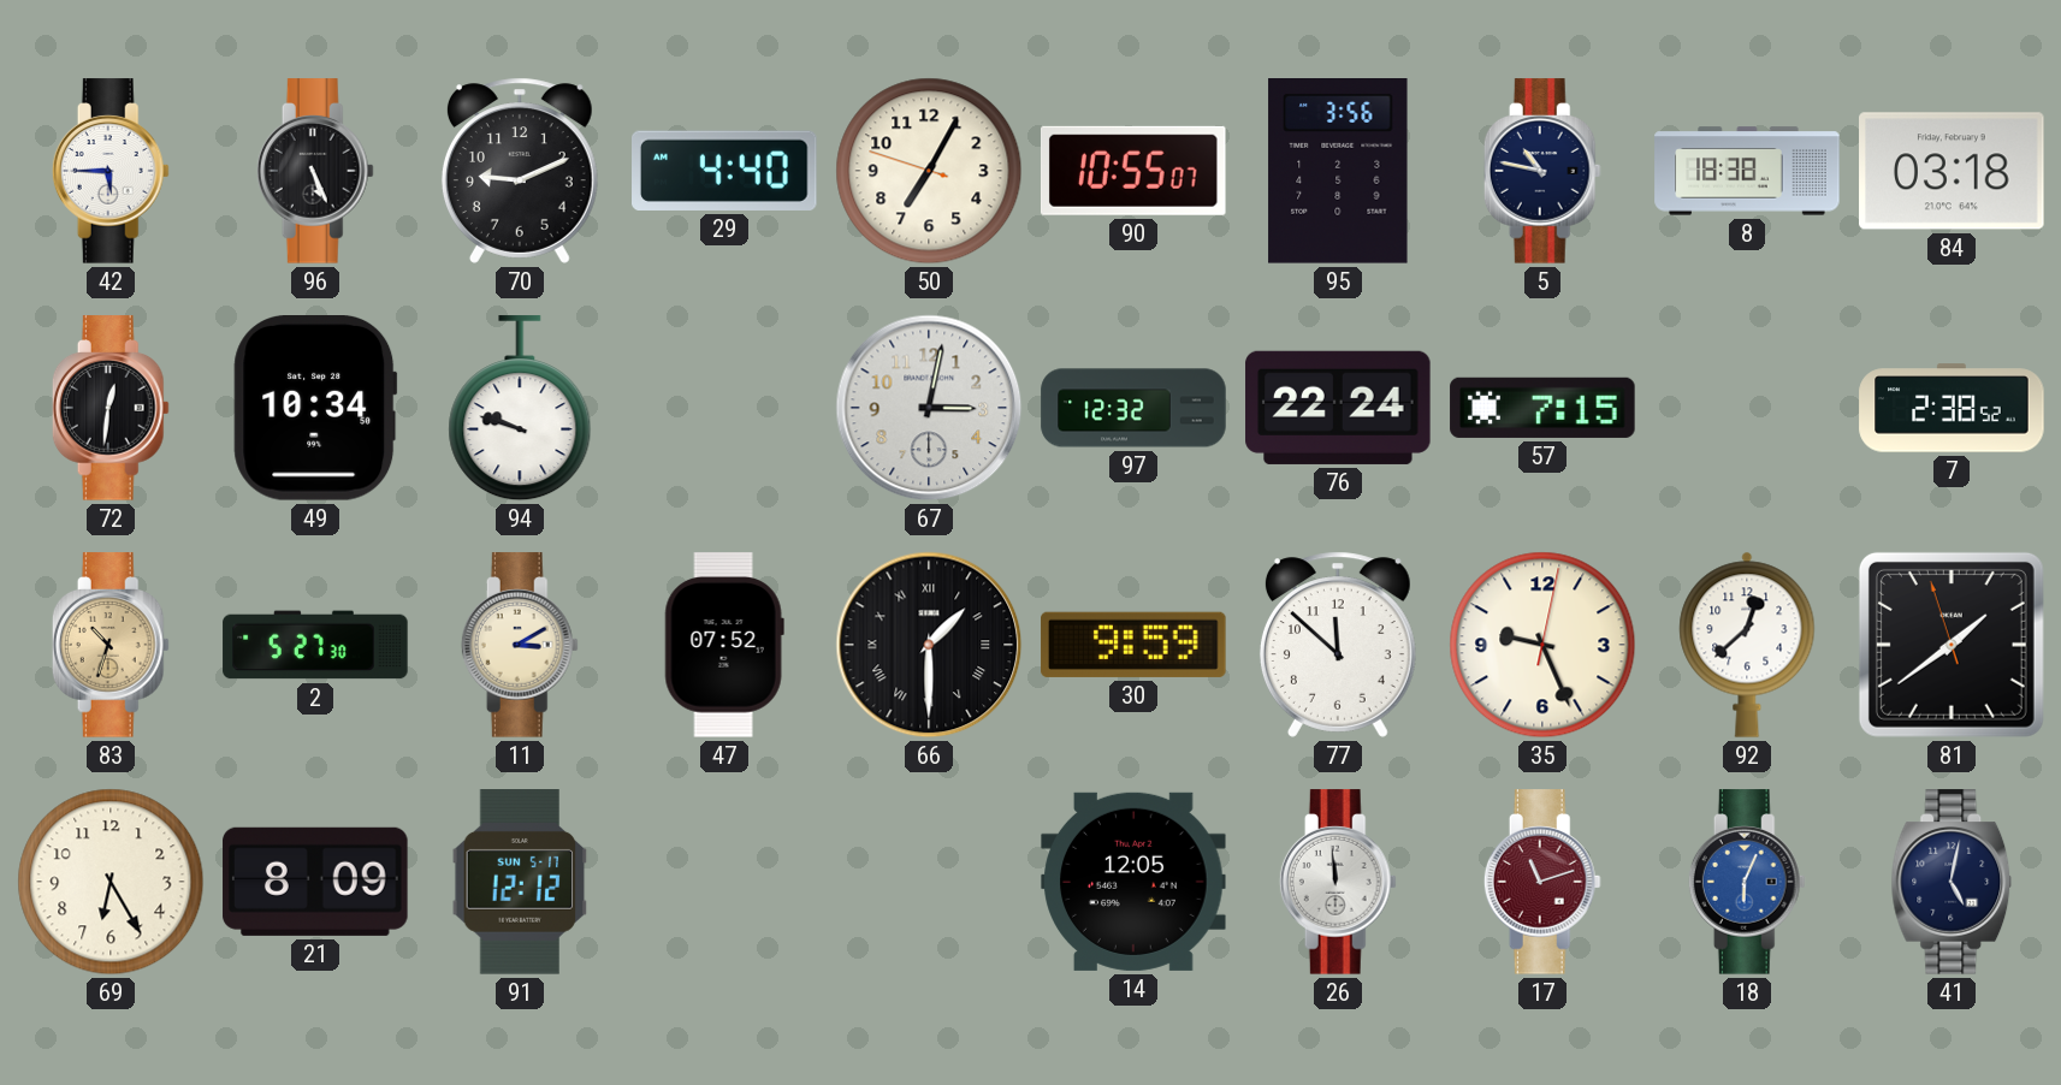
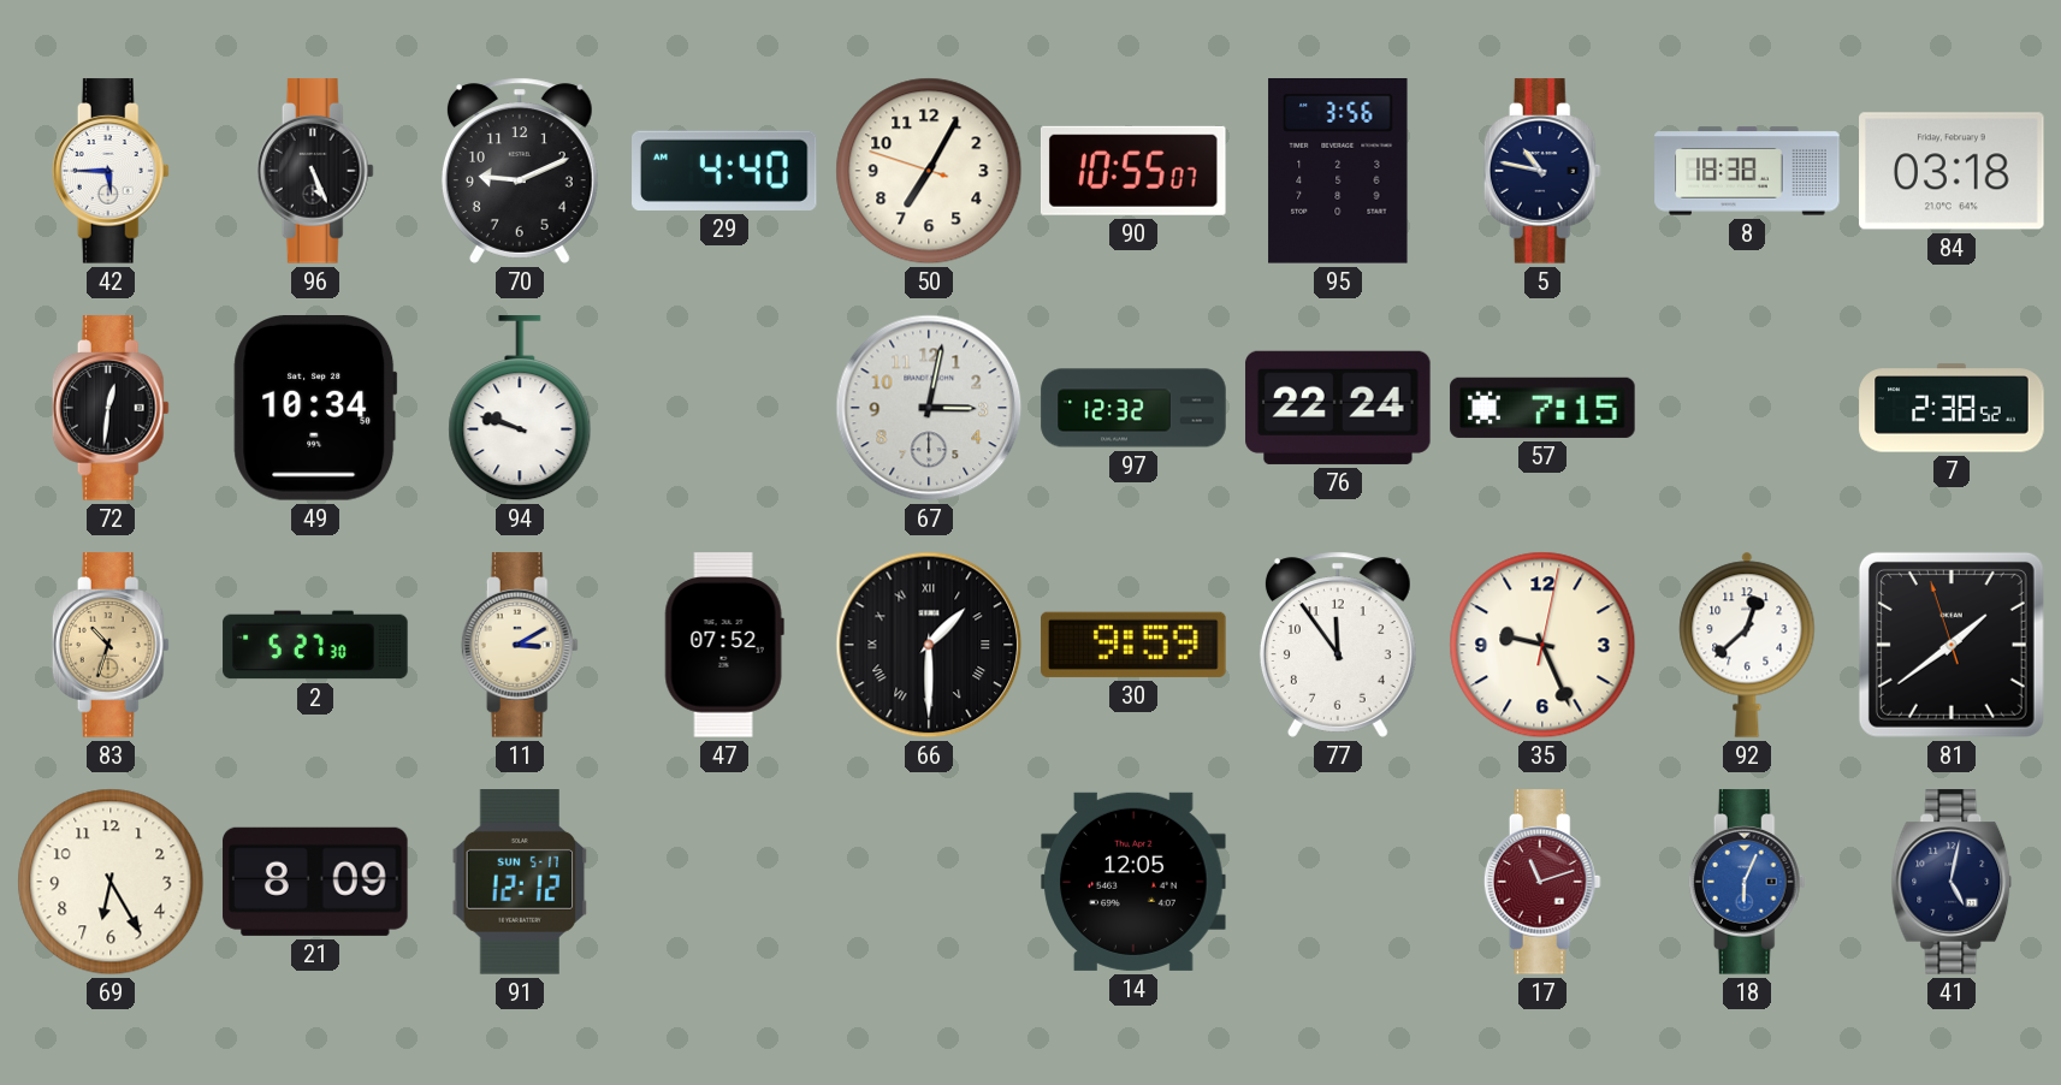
77: 11:52 -> 11:54
26: 11:59 -> none
